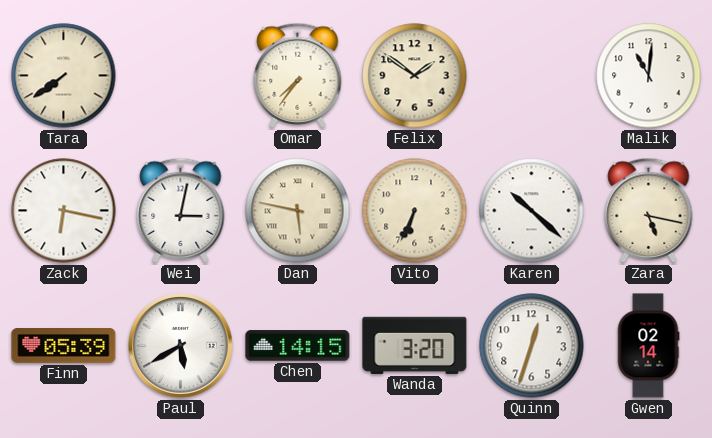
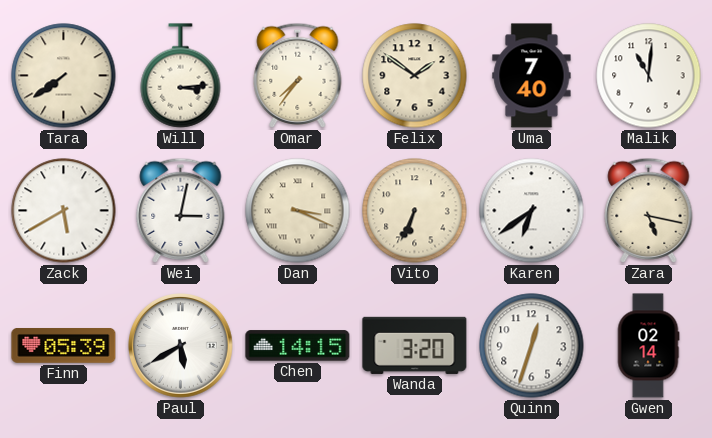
Will: none -> 3:14
Uma: none -> 7:40
Zack: 6:17 -> 5:40
Dan: 5:47 -> 3:19
Karen: 10:22 -> 6:39
